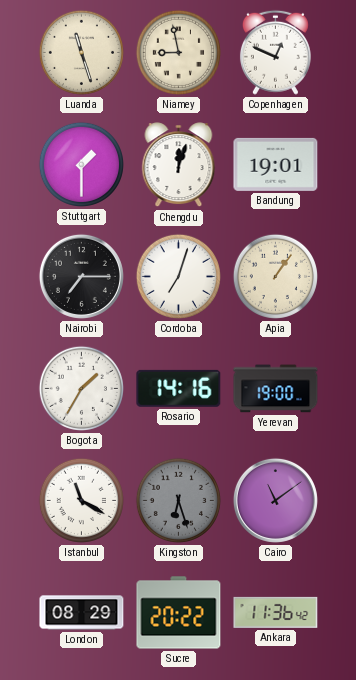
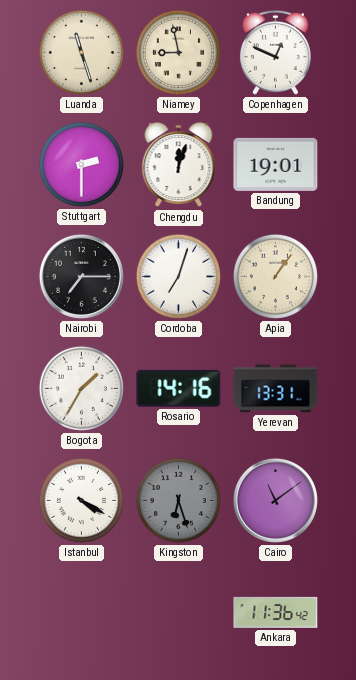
Stuttgart: 1:30 -> 2:30
Yerevan: 19:00 -> 13:31
Istanbul: 11:20 -> 4:20
London: 08:29 -> none
Sucre: 20:22 -> none
